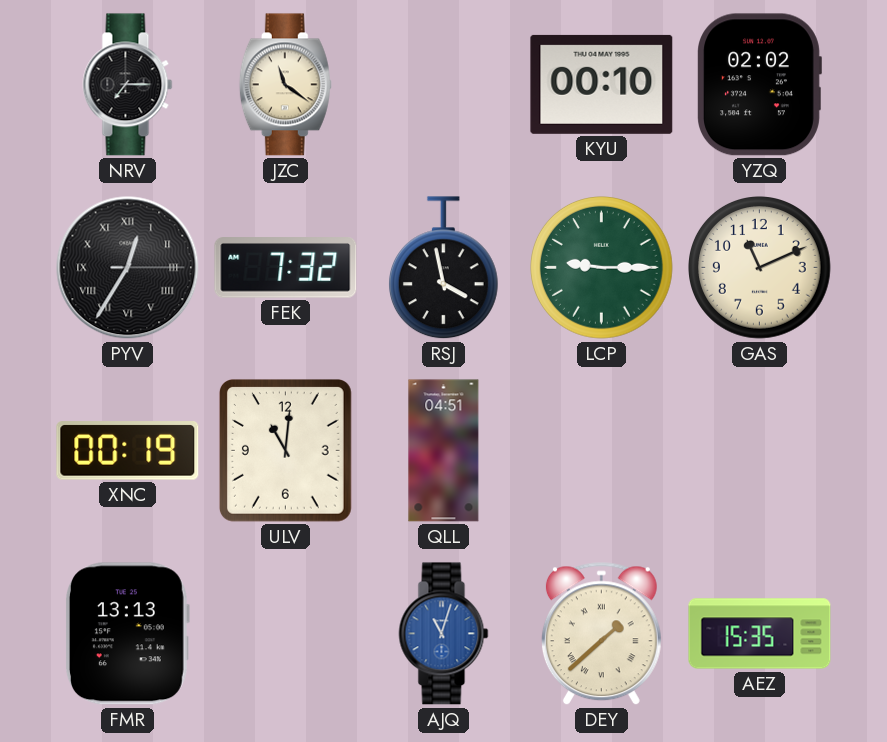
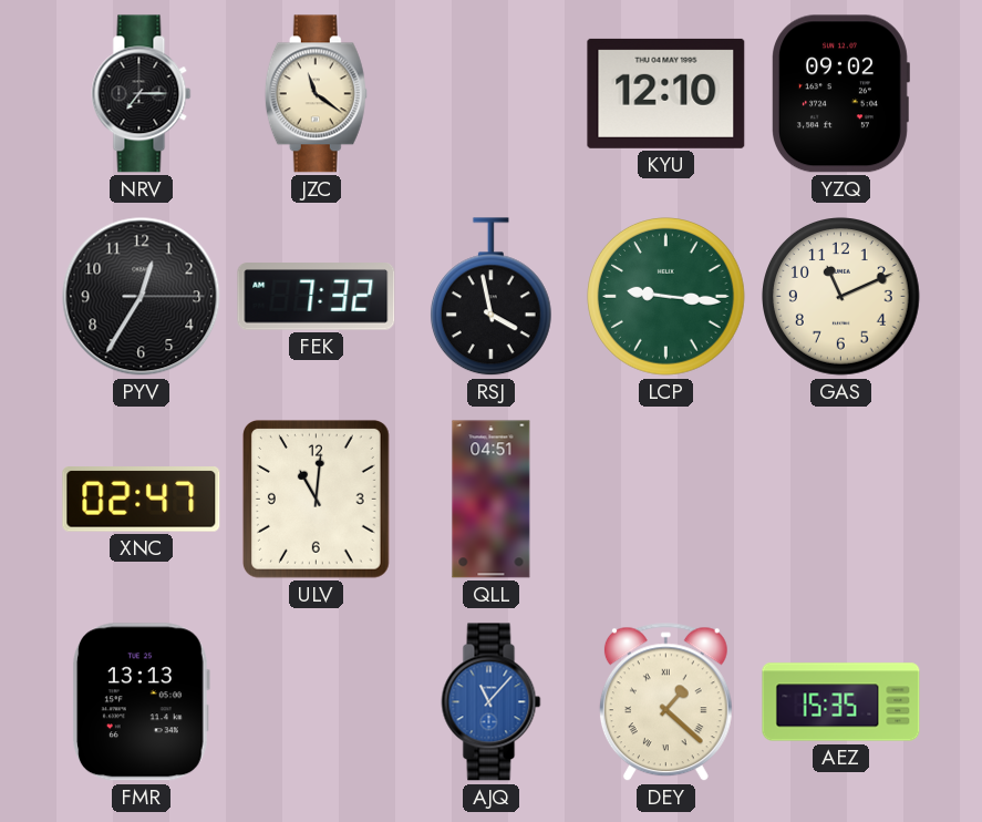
KYU: 00:10 -> 12:10
YZQ: 02:02 -> 09:02
PYV numerals: Roman -> Arabic
LCP: 9:15 -> 9:16
XNC: 00:19 -> 02:47
AJQ: 11:03 -> 11:07
DEY: 1:38 -> 1:22
